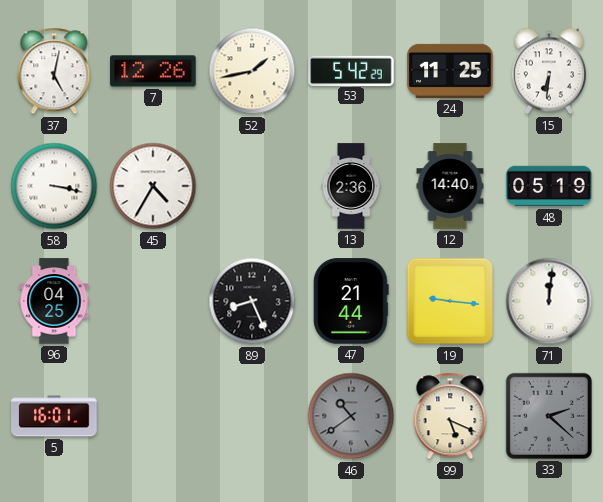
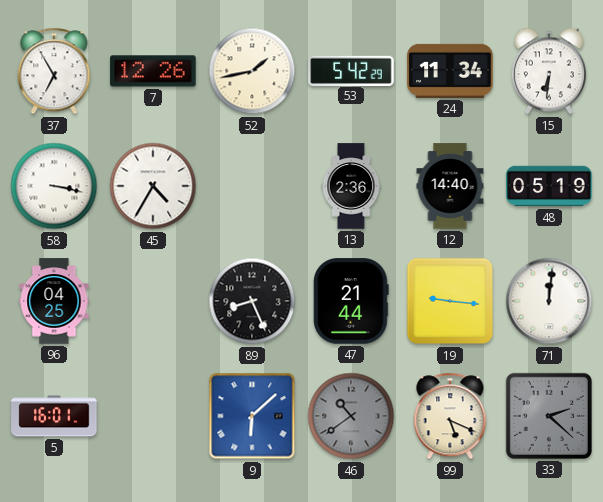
37: 5:02 -> 6:55
24: 11:25 -> 11:34
9: none -> 6:08
